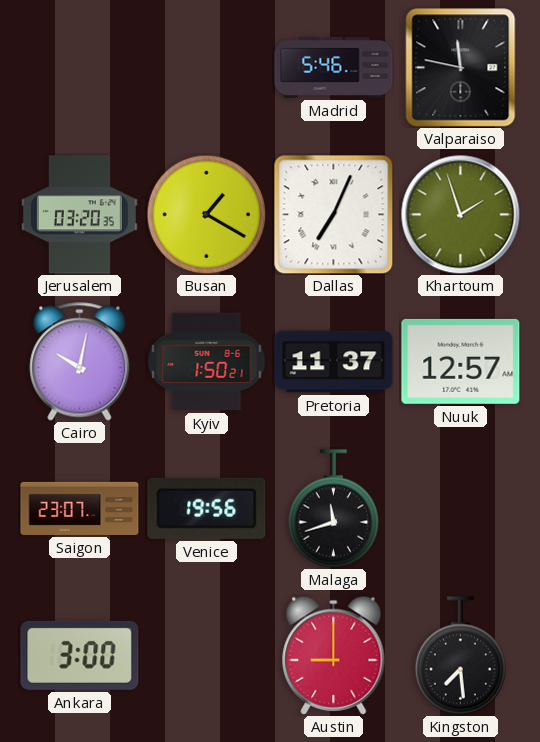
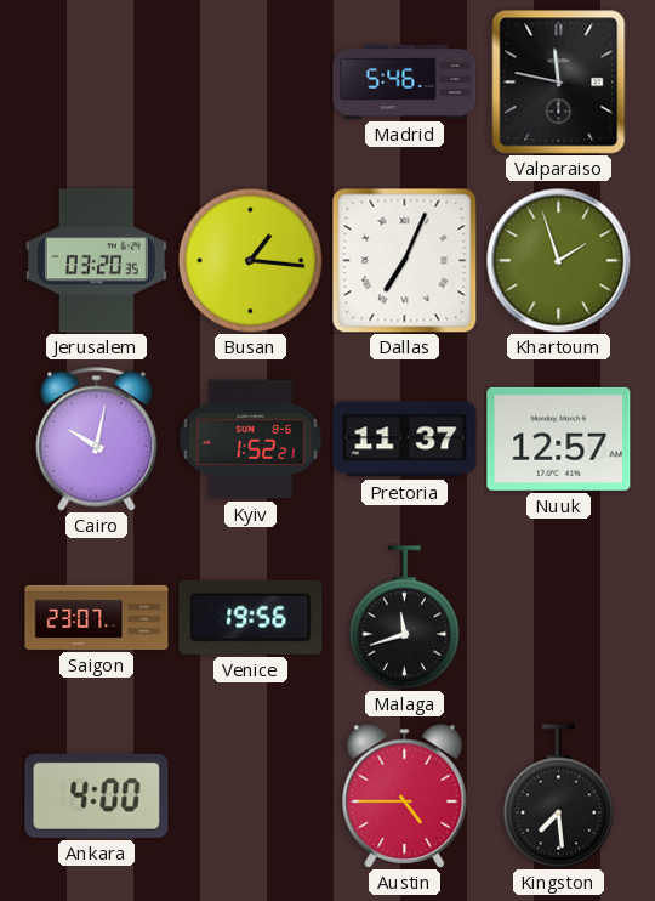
Busan: 1:20 -> 1:16
Kyiv: 1:50 -> 1:52
Ankara: 3:00 -> 4:00
Austin: 9:00 -> 4:45
